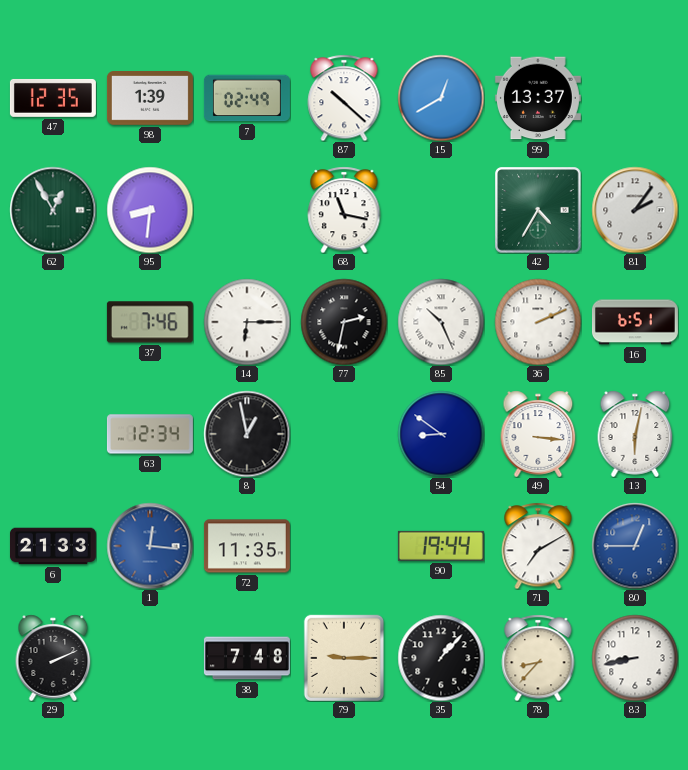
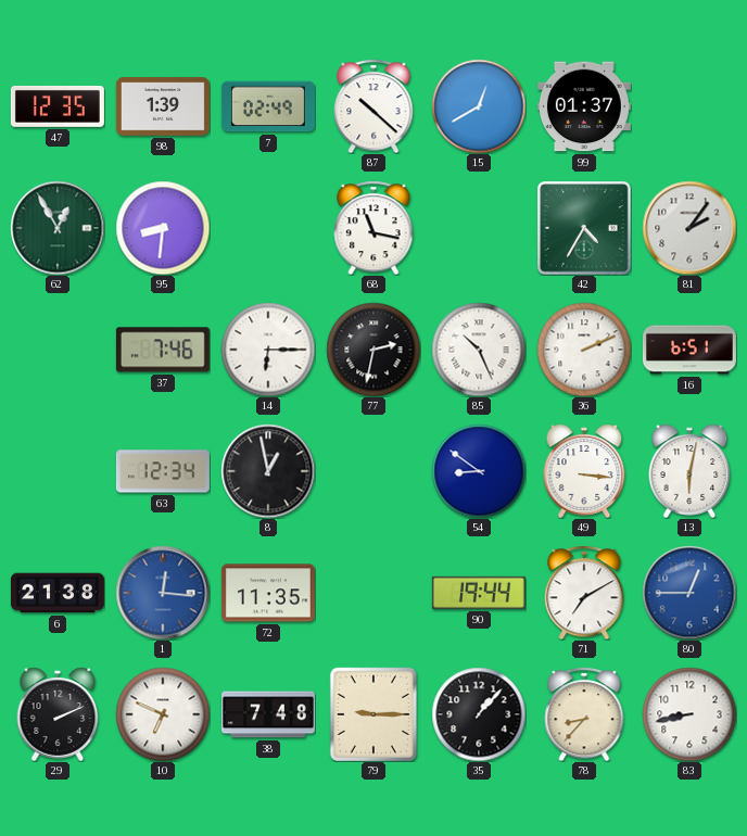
99: 13:37 -> 01:37
6: 21:33 -> 21:38
10: none -> 6:49
